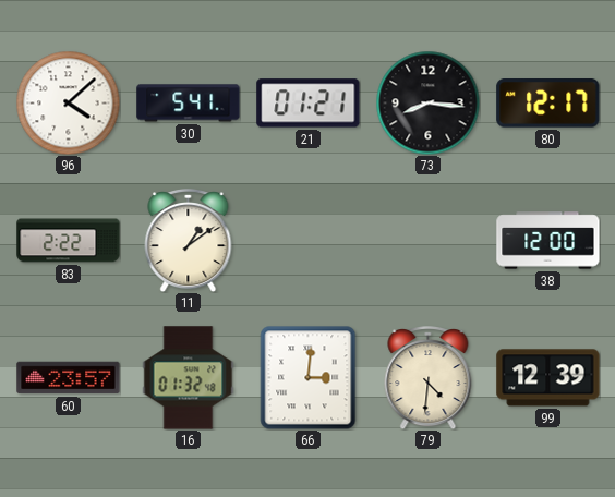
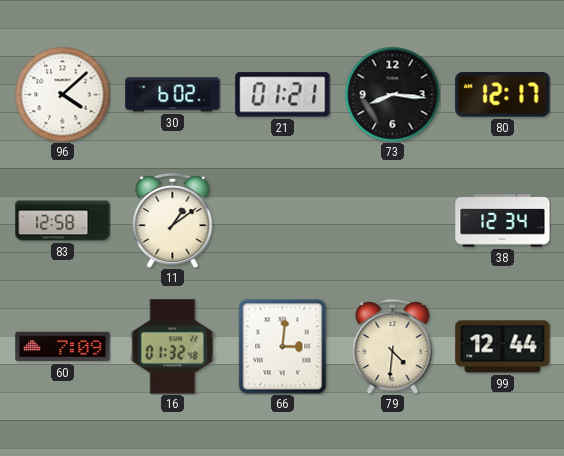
30: 5:41 -> 6:02
83: 2:22 -> 12:58
38: 12:00 -> 12:34
60: 23:57 -> 7:09
99: 12:39 -> 12:44
